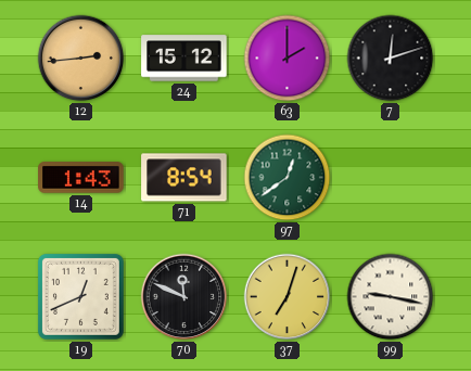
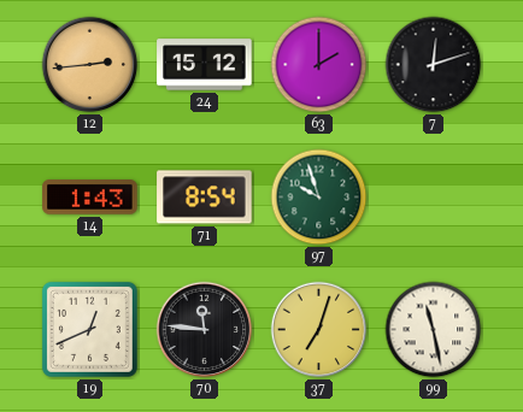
97: 12:39 -> 9:57
70: 11:49 -> 11:46
99: 9:17 -> 11:28
